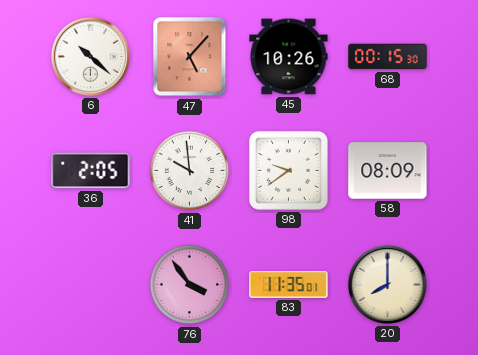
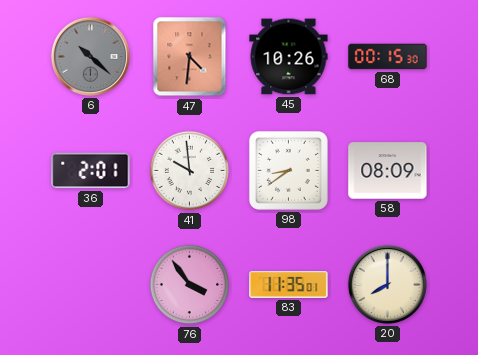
6 dial: white -> grey
47: 5:07 -> 4:31
36: 2:05 -> 2:01
98: 9:39 -> 8:39
